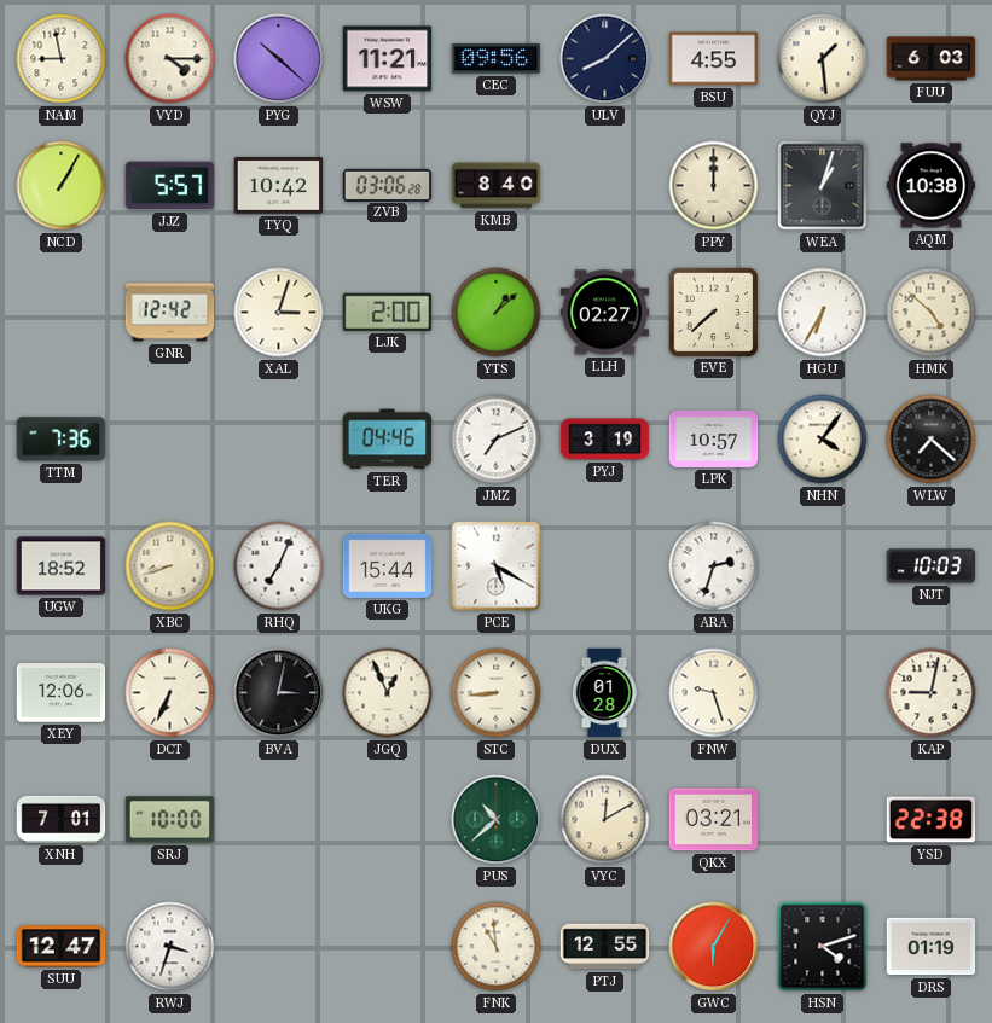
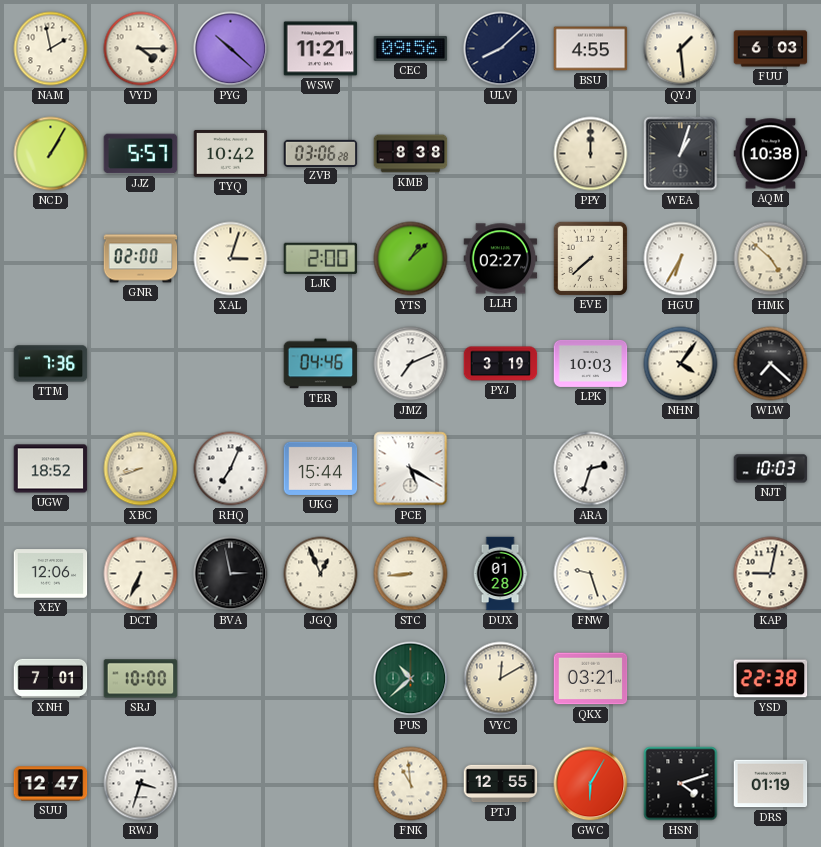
NAM: 8:58 -> 1:58
KMB: 8:40 -> 8:38
GNR: 12:42 -> 02:00
LPK: 10:57 -> 10:03
BVA: 3:02 -> 2:58
